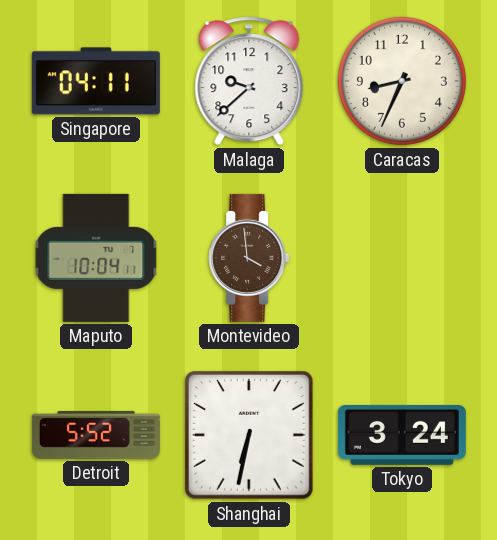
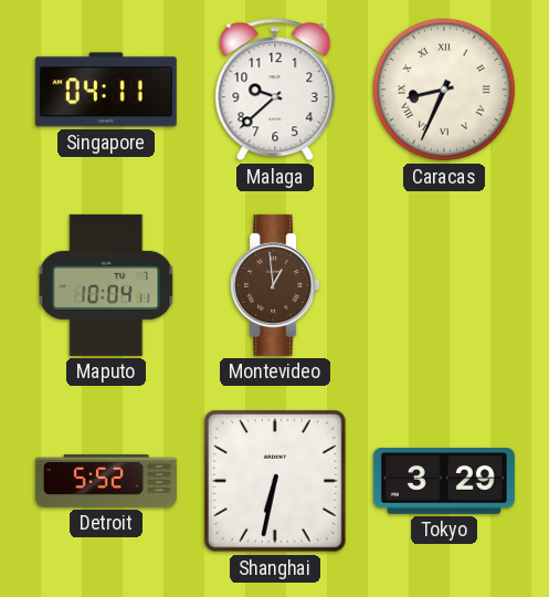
Caracas numerals: Arabic -> Roman
Montevideo: 3:59 -> 12:59
Tokyo: 3:24 -> 3:29
